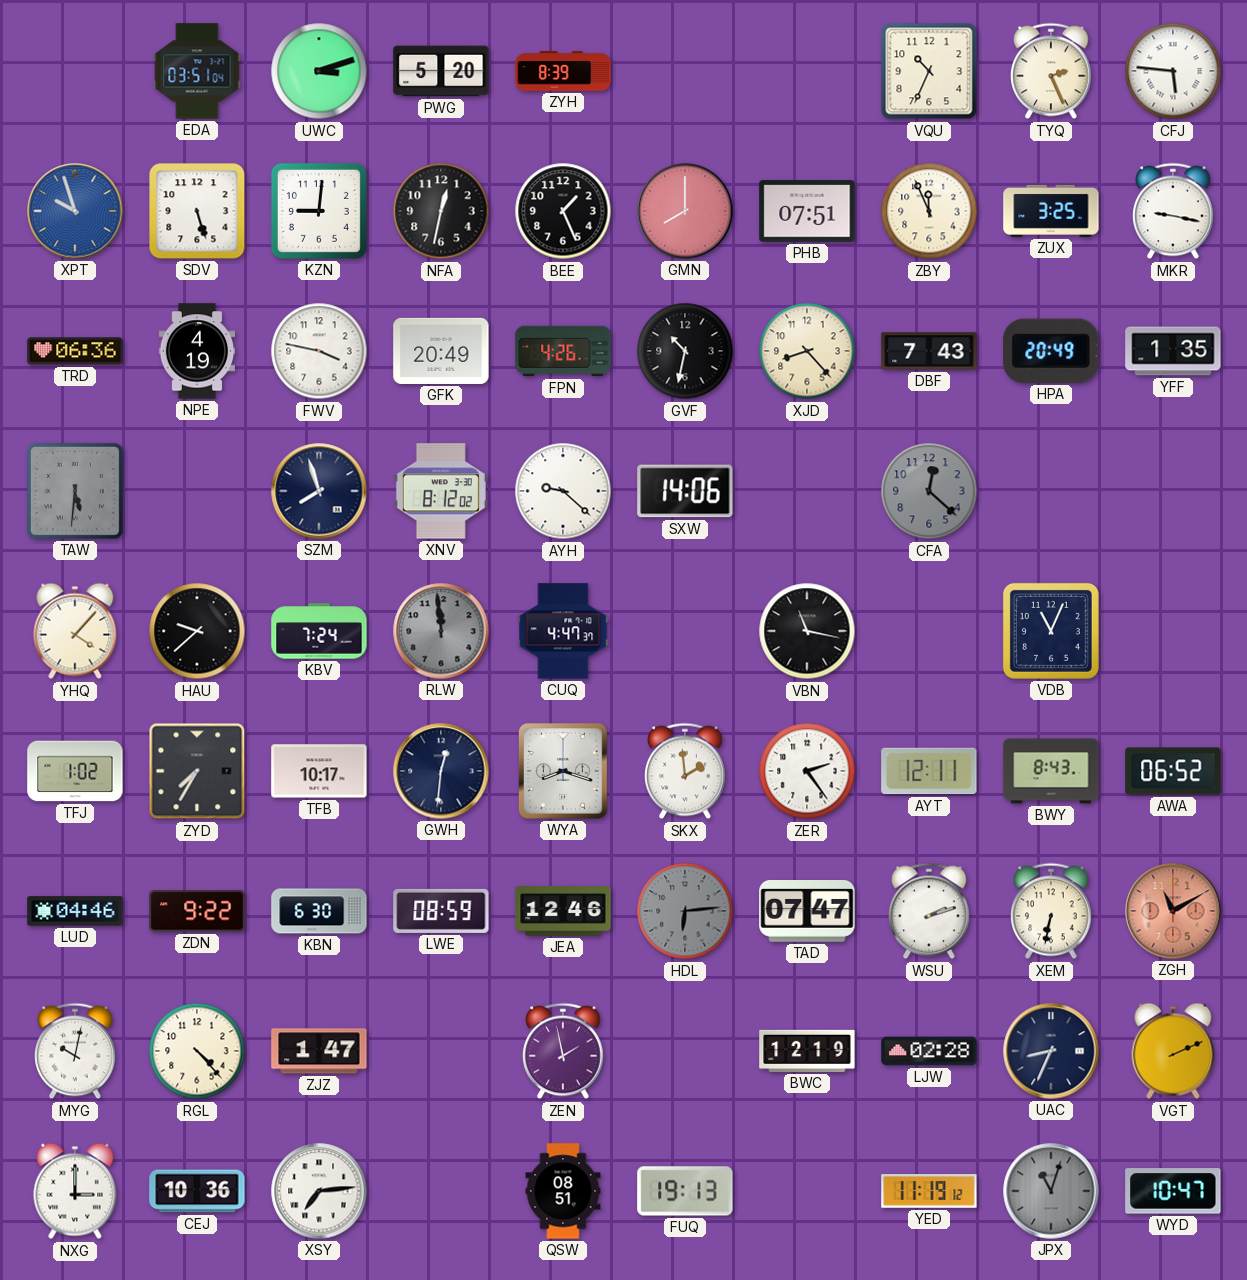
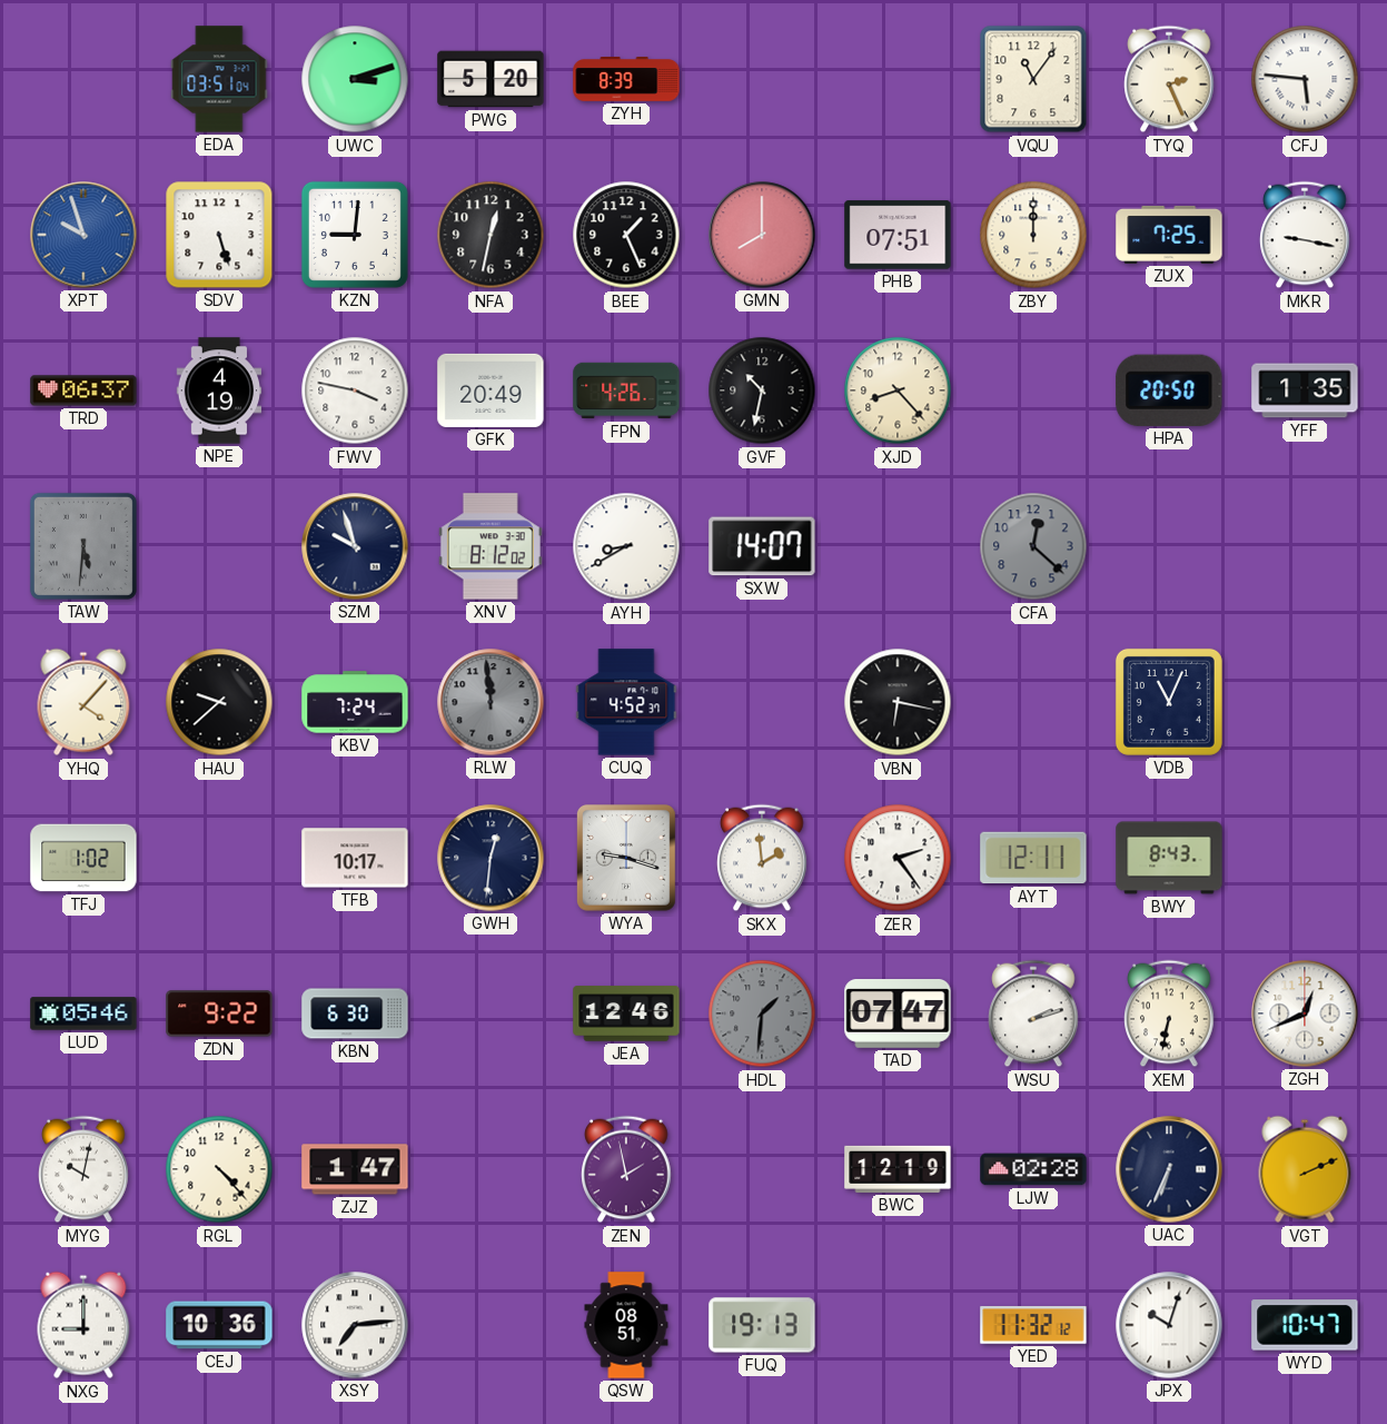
VQU: 10:34 -> 11:06
ZBY: 11:56 -> 12:00
ZUX: 3:25 -> 7:25
TRD: 06:36 -> 06:37
DBF: 7:43 -> none
HPA: 20:49 -> 20:50
SZM: 7:57 -> 9:57
AYH: 9:22 -> 8:40
SXW: 14:06 -> 14:07
CUQ: 4:47 -> 4:52
VBN: 11:17 -> 6:17
ZYD: 7:35 -> none
WYA: 8:18 -> 9:18
AWA: 06:52 -> none
LUD: 04:46 -> 05:46
LWE: 08:59 -> none
HDL: 6:14 -> 1:31
ZGH: 11:10 -> 12:41
ZGH dial: salmon -> white
UAC: 8:34 -> 6:34
NXG: 3:00 -> 9:00
YED: 11:19 -> 11:32
JPX: 11:03 -> 10:03
JPX dial: grey -> white
